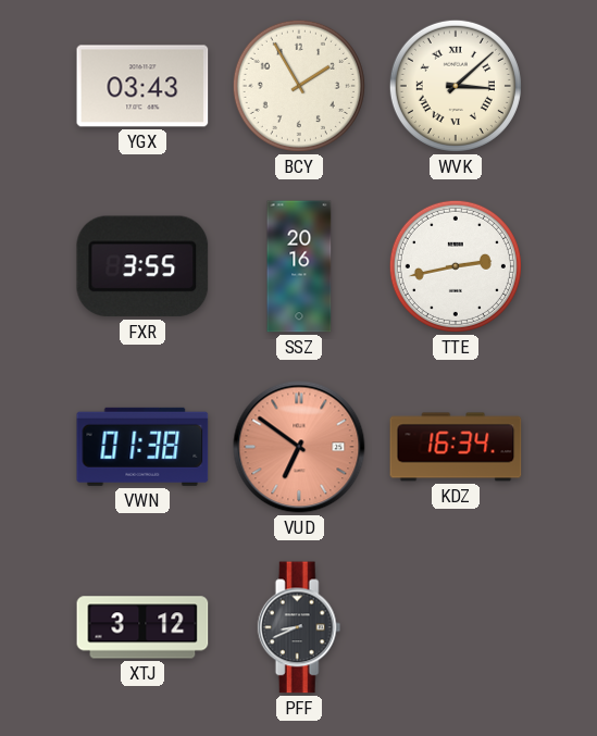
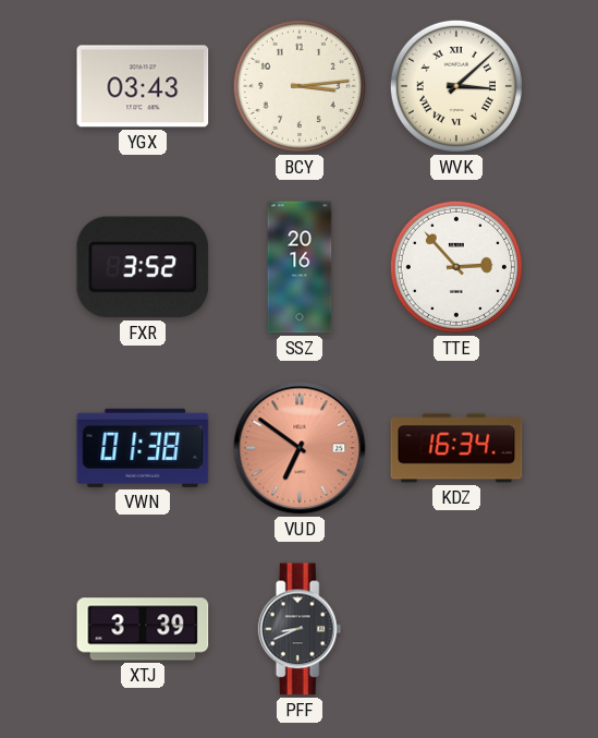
BCY: 1:55 -> 3:14
FXR: 3:55 -> 3:52
TTE: 2:43 -> 2:53
XTJ: 3:12 -> 3:39
